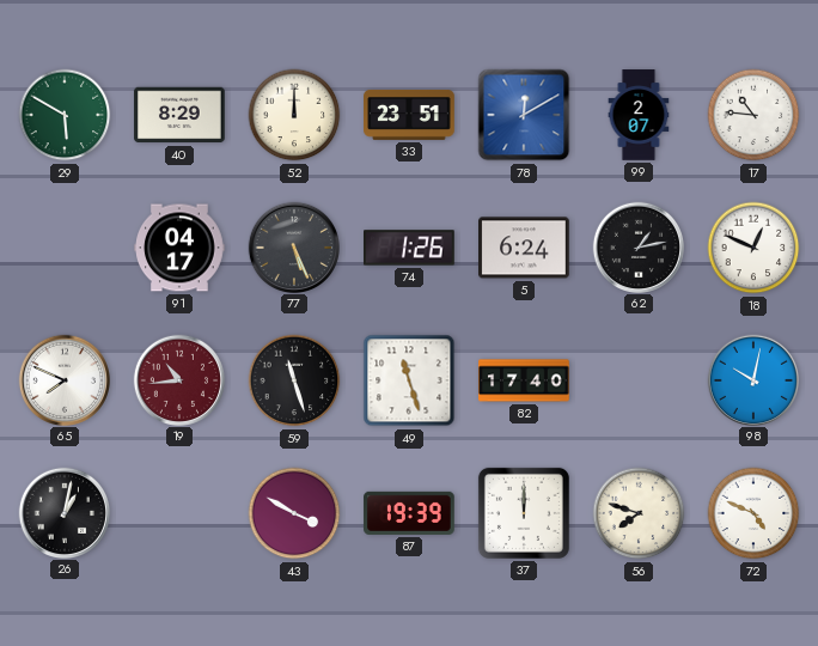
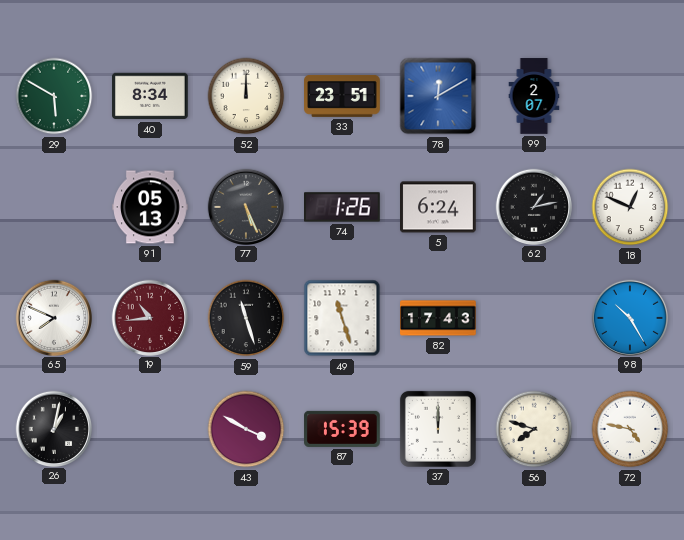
40: 8:29 -> 8:34
17: 10:46 -> none
91: 04:17 -> 05:13
82: 17:40 -> 17:43
98: 10:02 -> 10:25
87: 19:39 -> 15:39
72: 4:49 -> 4:47
